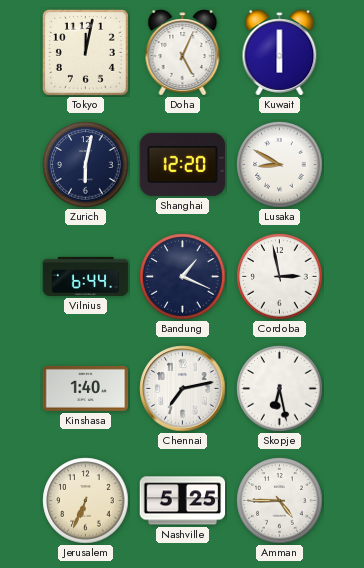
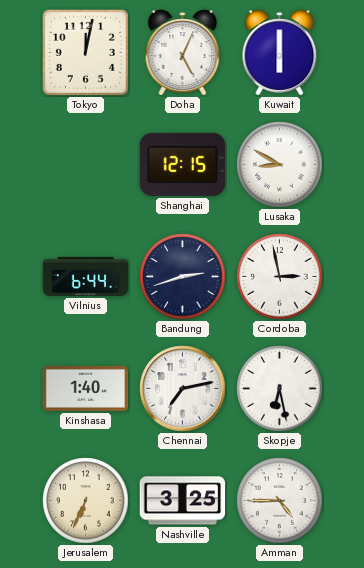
Zurich: 6:02 -> none
Shanghai: 12:20 -> 12:15
Bandung: 1:19 -> 2:42
Nashville: 5:25 -> 3:25
